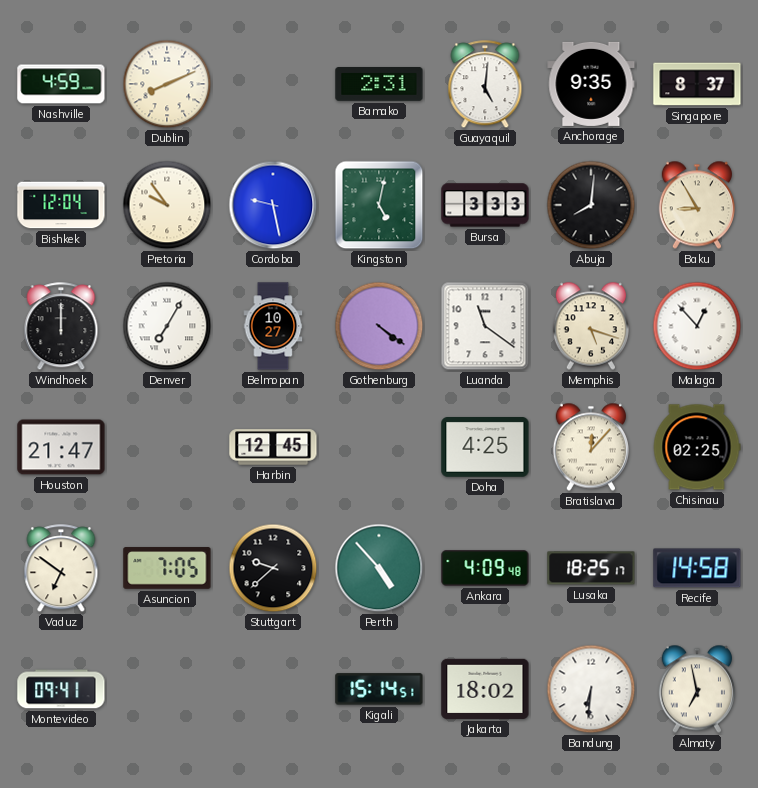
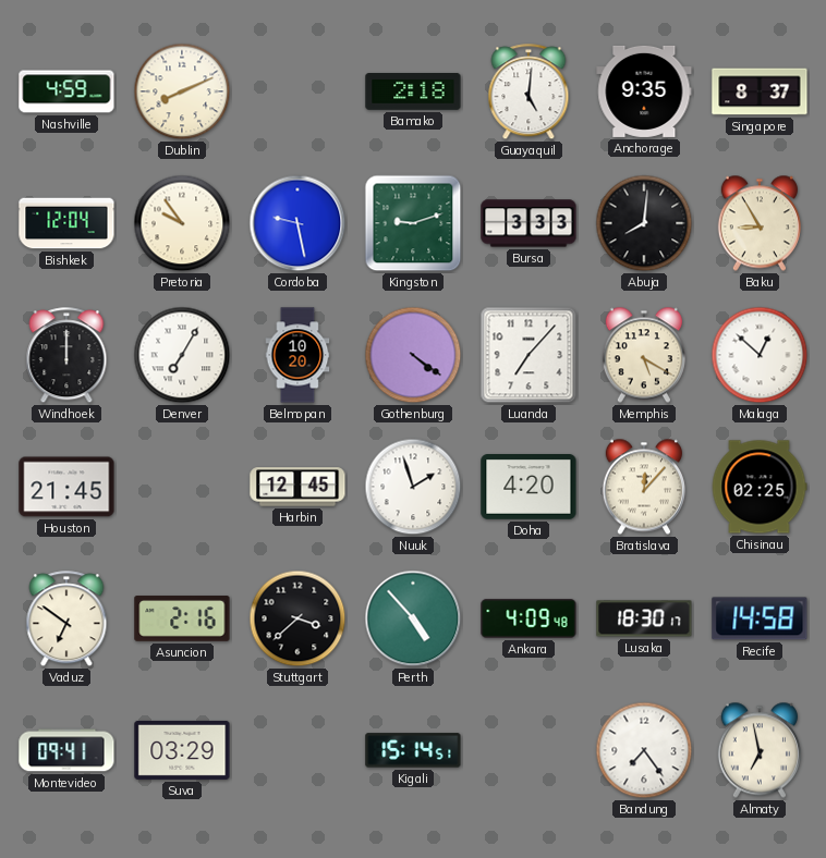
Bamako: 2:31 -> 2:18
Kingston: 5:02 -> 9:12
Belmopan: 10:27 -> 10:20
Luanda: 11:21 -> 7:07
Memphis: 5:18 -> 5:20
Malaga: 12:53 -> 12:52
Houston: 21:47 -> 21:45
Nuuk: none -> 1:57
Doha: 4:25 -> 4:20
Asuncion: 7:05 -> 2:16
Stuttgart: 9:38 -> 3:38
Lusaka: 18:25 -> 18:30
Suva: none -> 03:29
Jakarta: 18:02 -> none
Bandung: 6:31 -> 7:24
